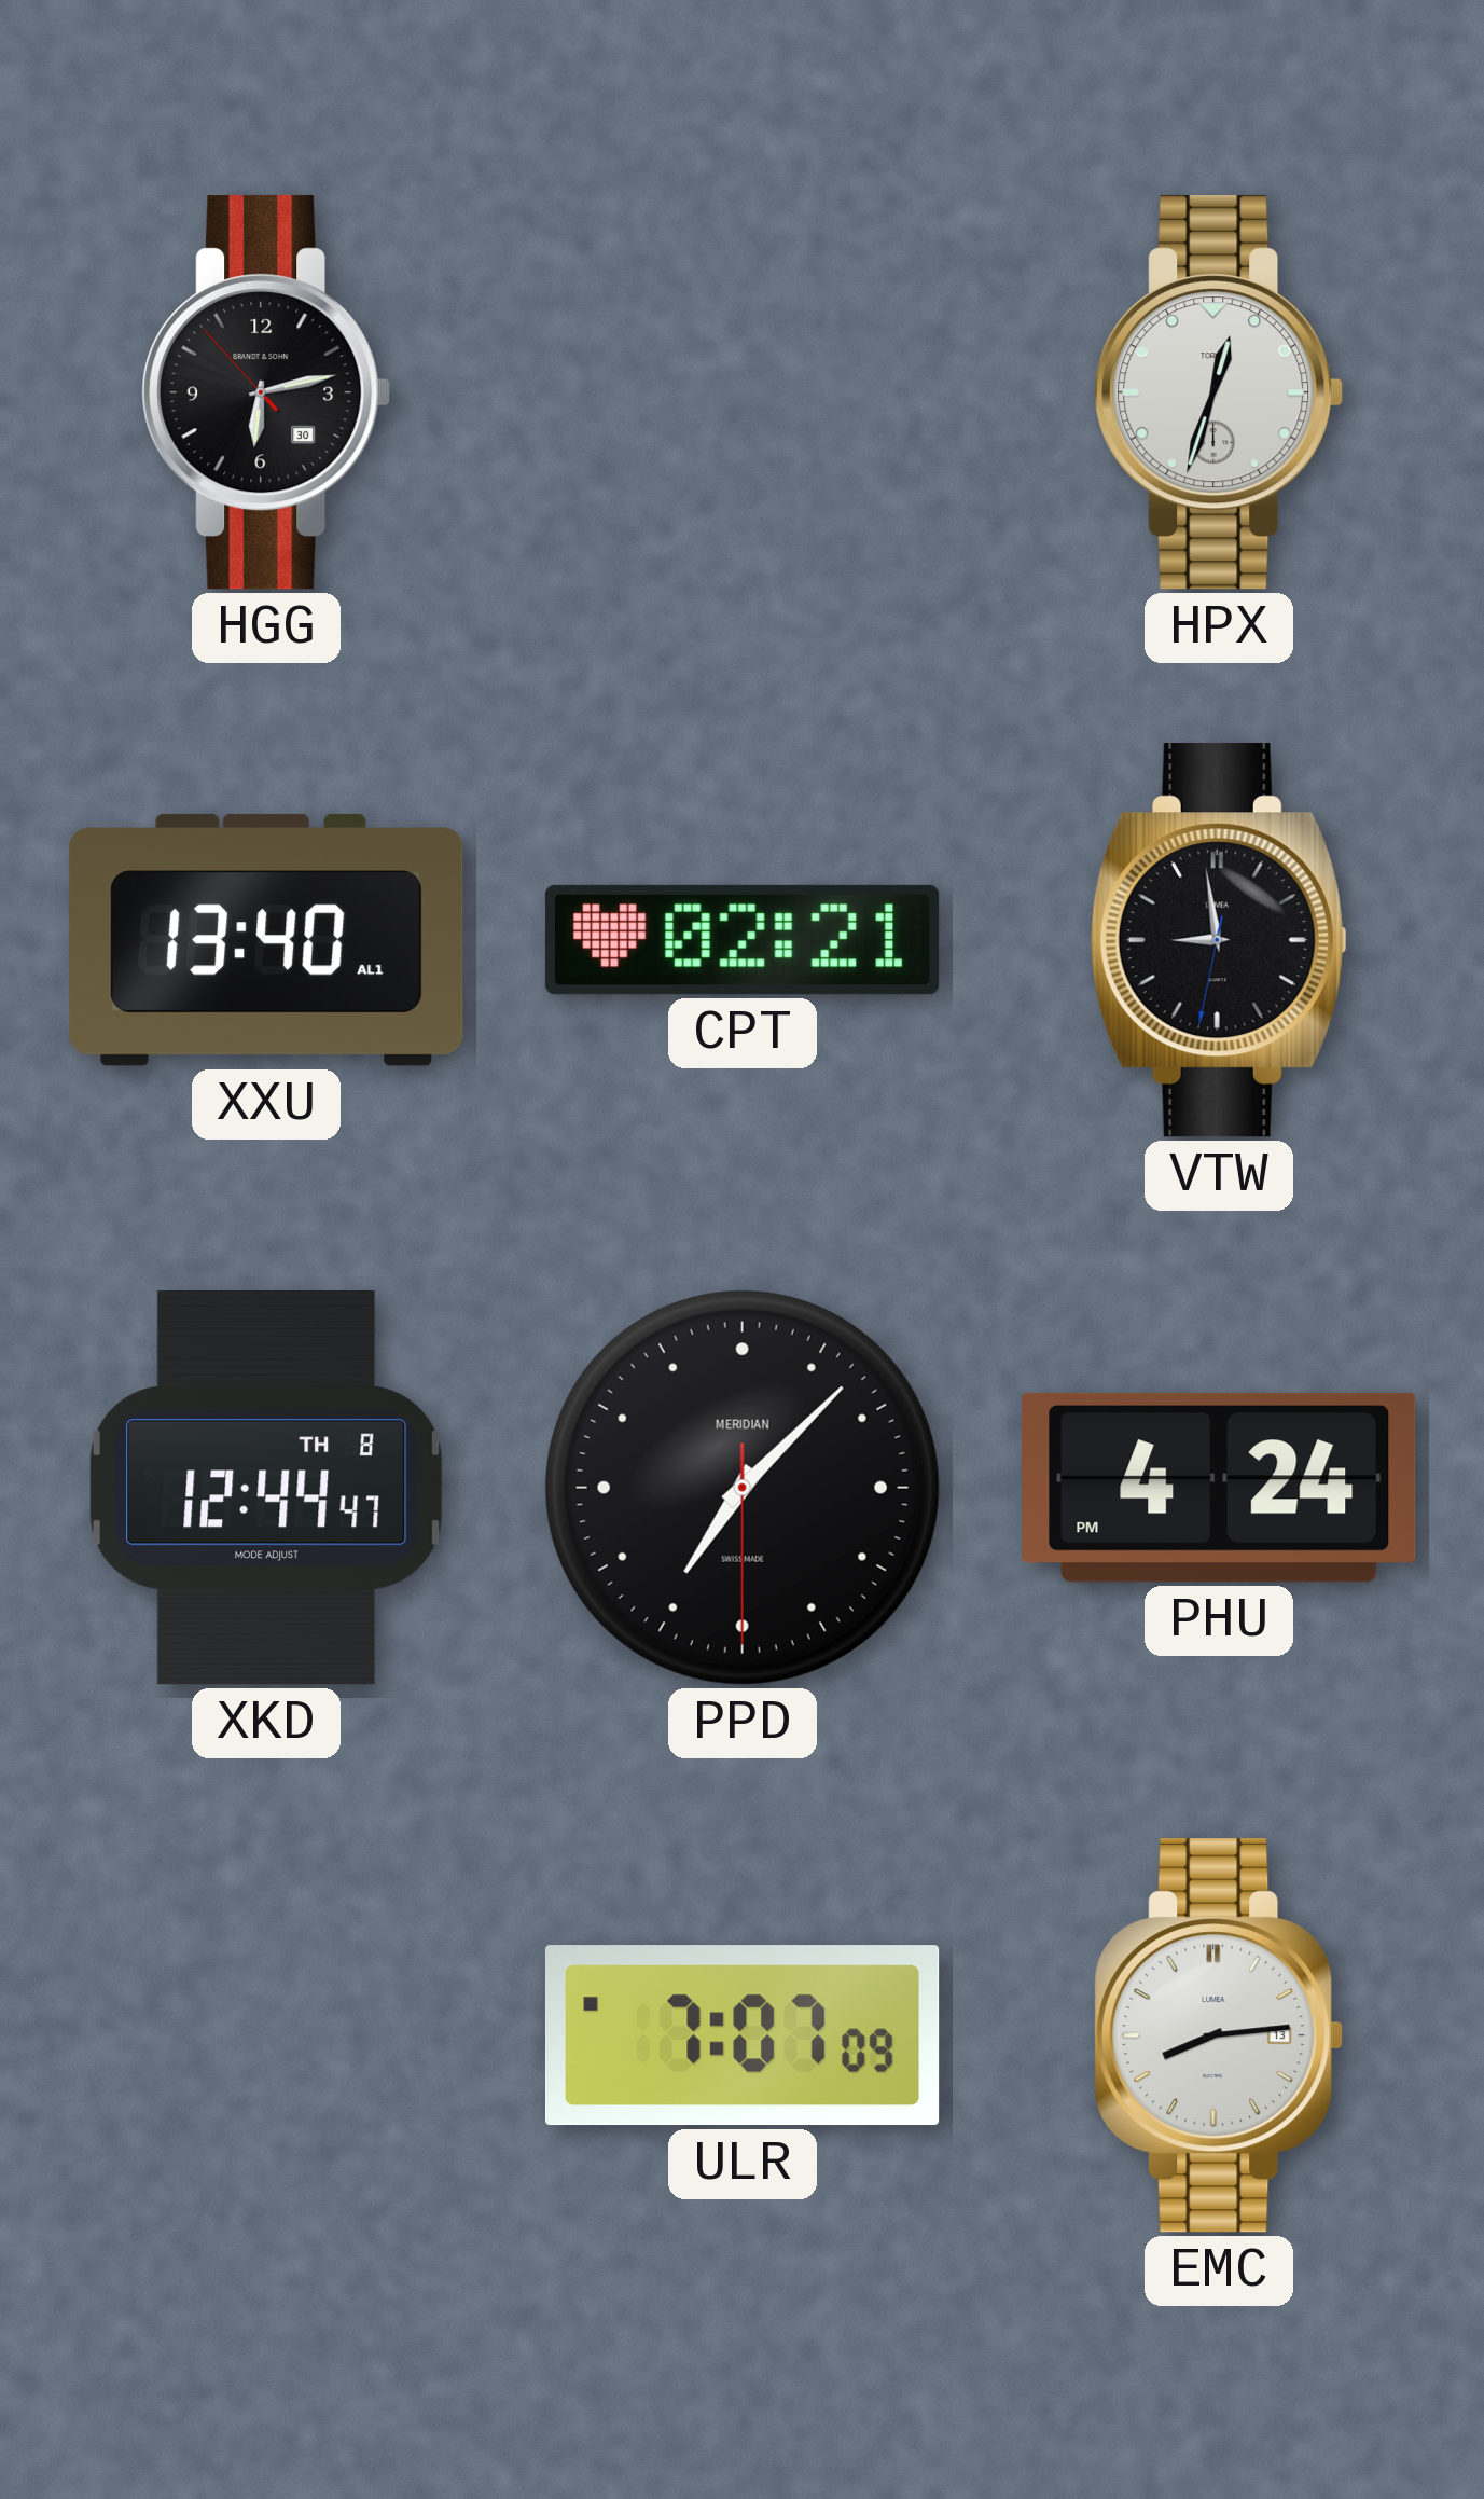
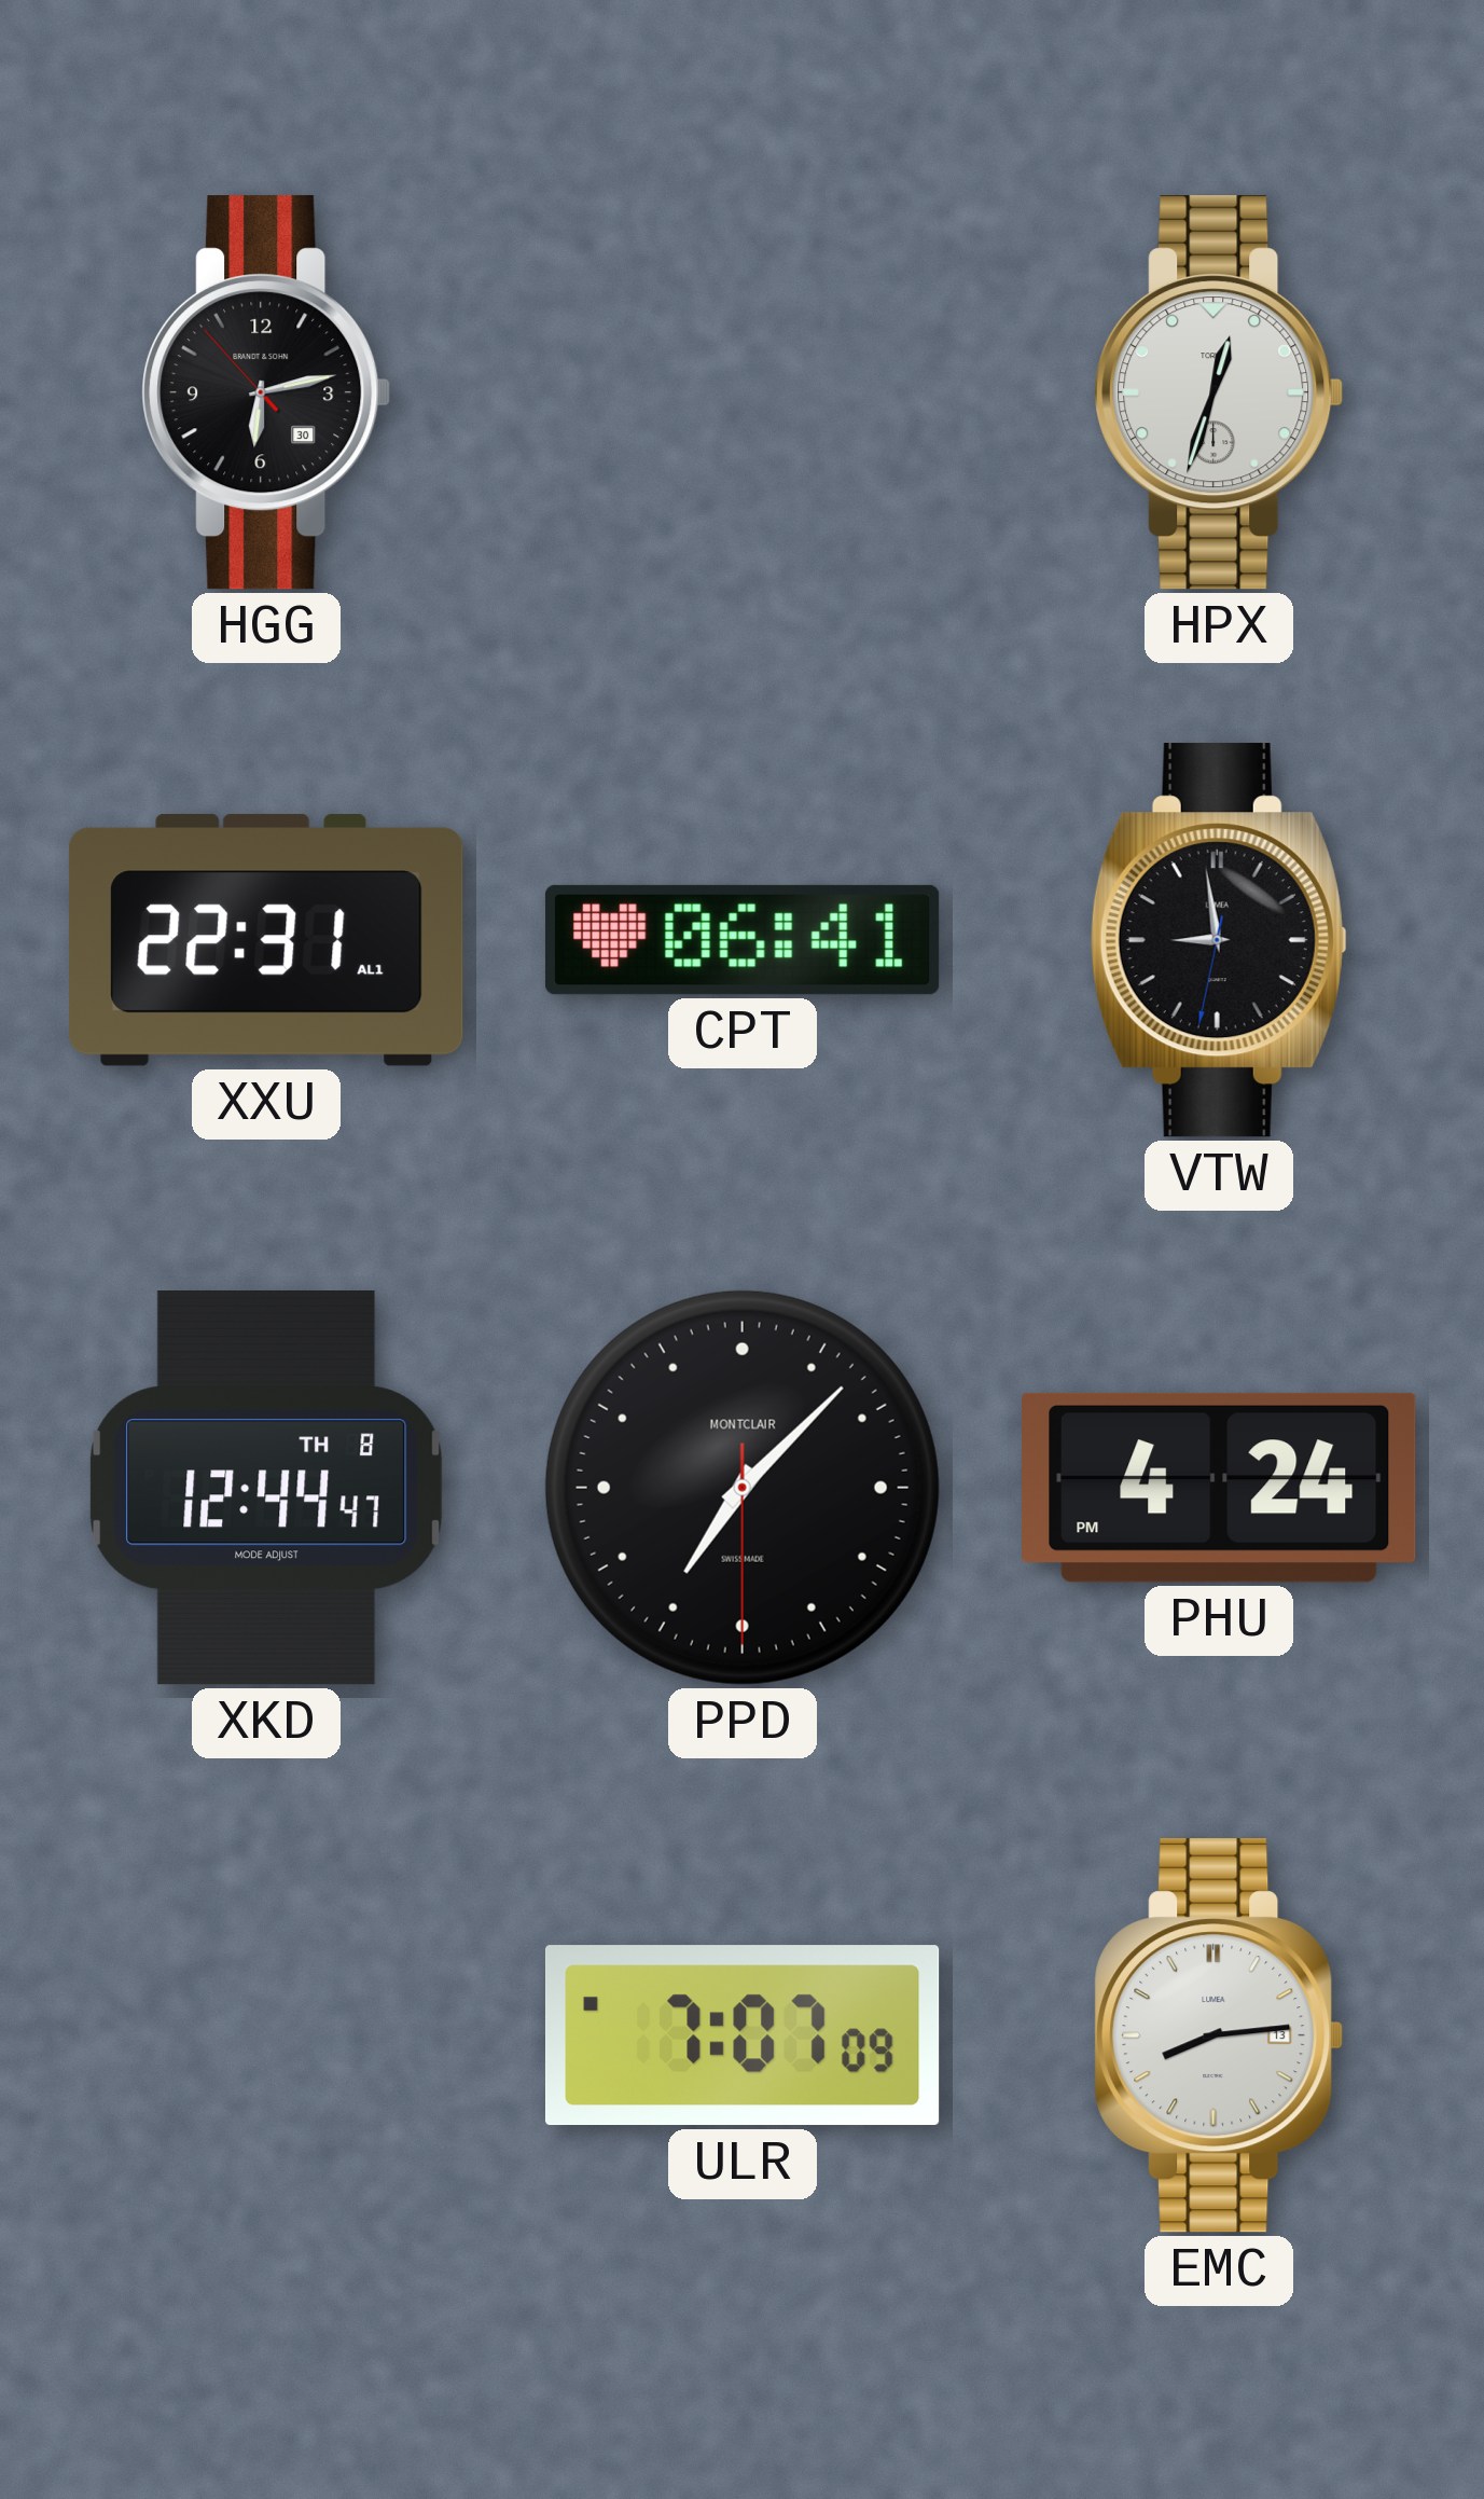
XXU: 13:40 -> 22:31
CPT: 02:21 -> 06:41
PPD brand: MERIDIAN -> MONTCLAIR
